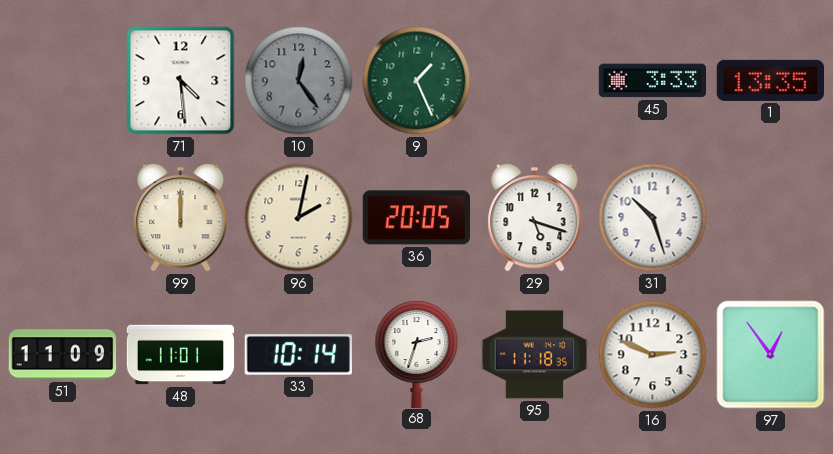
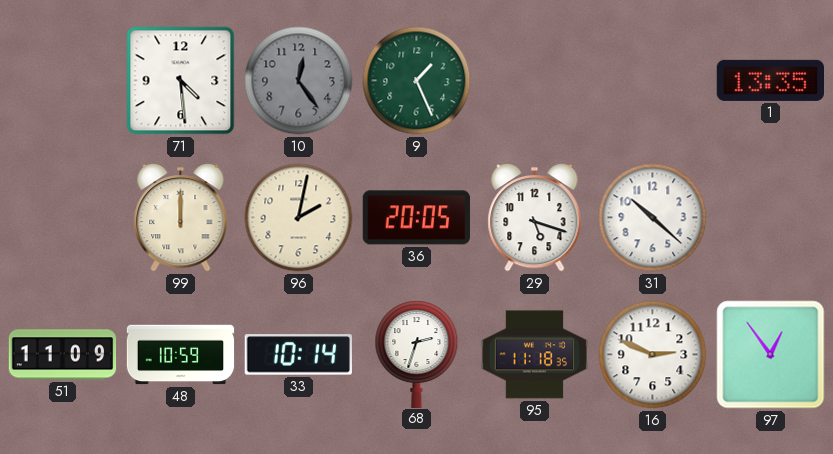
45: 3:33 -> none
31: 10:27 -> 10:22
48: 11:01 -> 10:59
